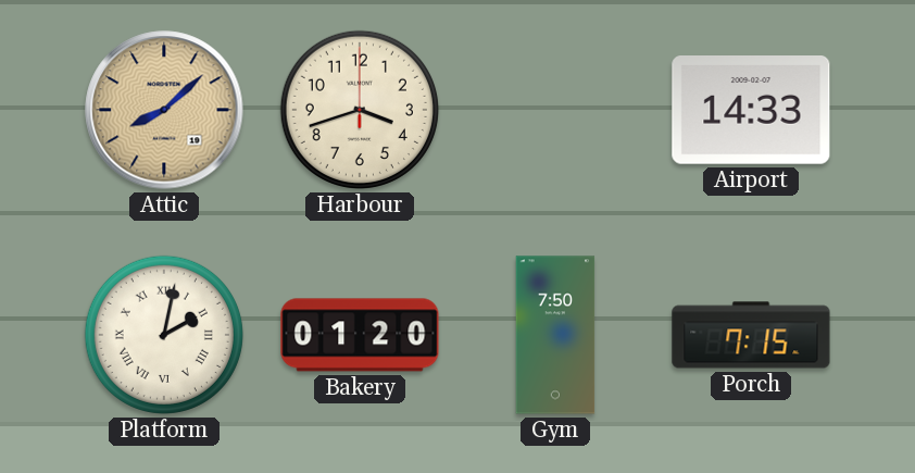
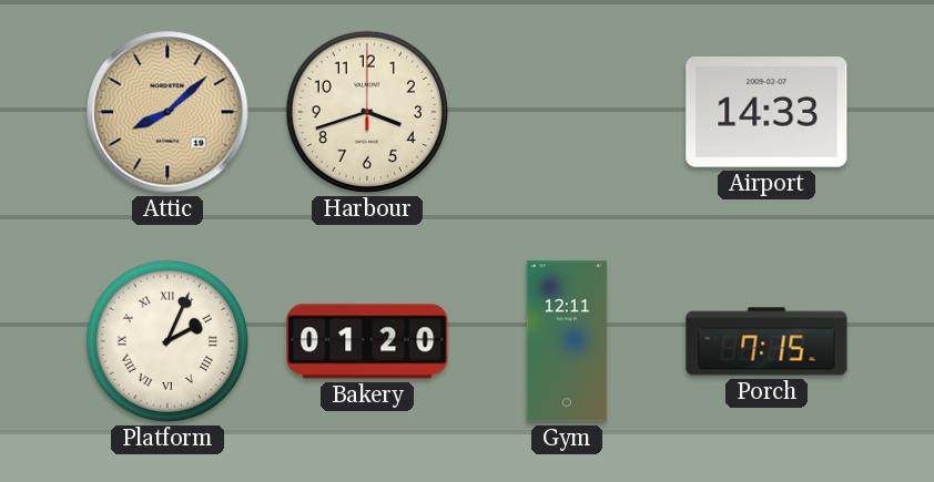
Platform: 2:02 -> 2:04
Gym: 7:50 -> 12:11
